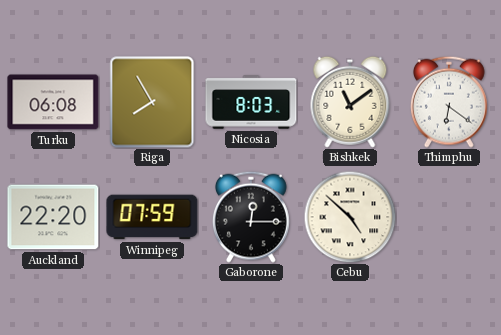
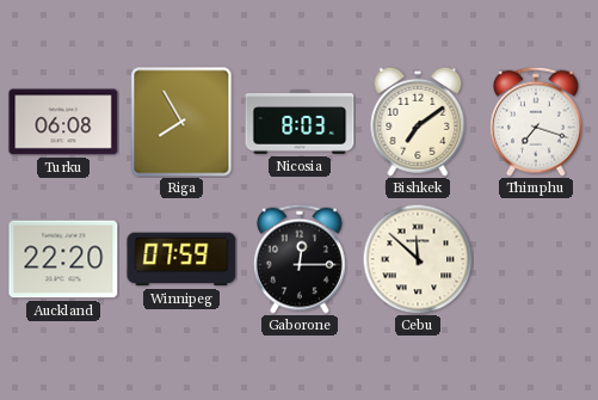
Bishkek: 11:09 -> 7:09
Thimphu: 6:21 -> 7:18
Cebu: 4:52 -> 11:52
